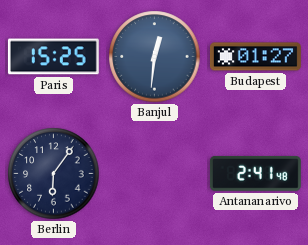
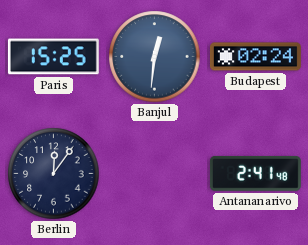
Budapest: 01:27 -> 02:24
Berlin: 6:06 -> 12:06
